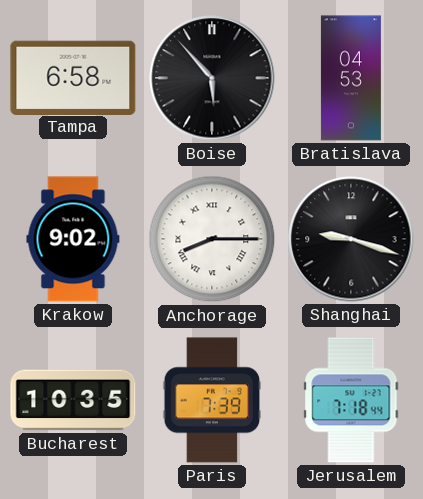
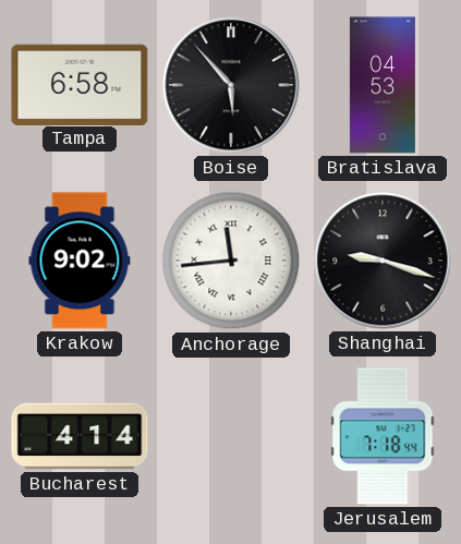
Anchorage: 8:15 -> 11:44
Bucharest: 10:35 -> 4:14
Paris: 7:39 -> none
